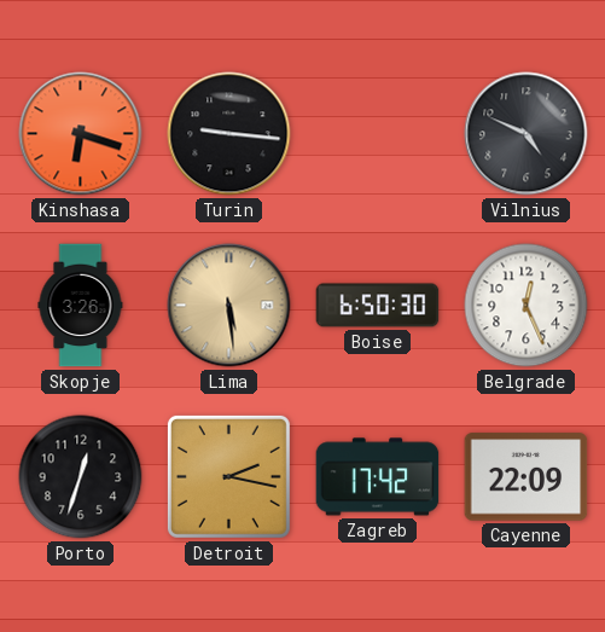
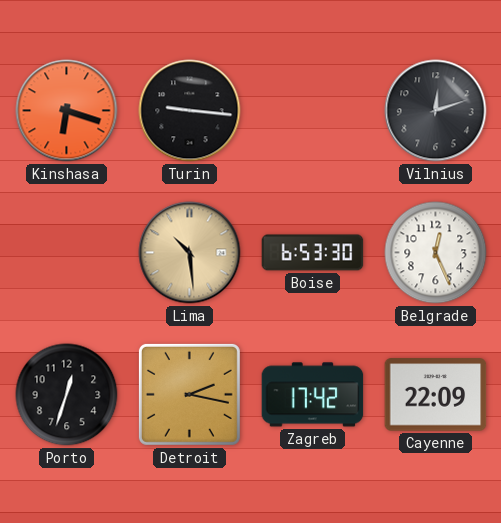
Vilnius: 4:49 -> 12:12
Skopje: 3:26 -> none
Lima: 5:29 -> 10:29
Boise: 6:50 -> 6:53
